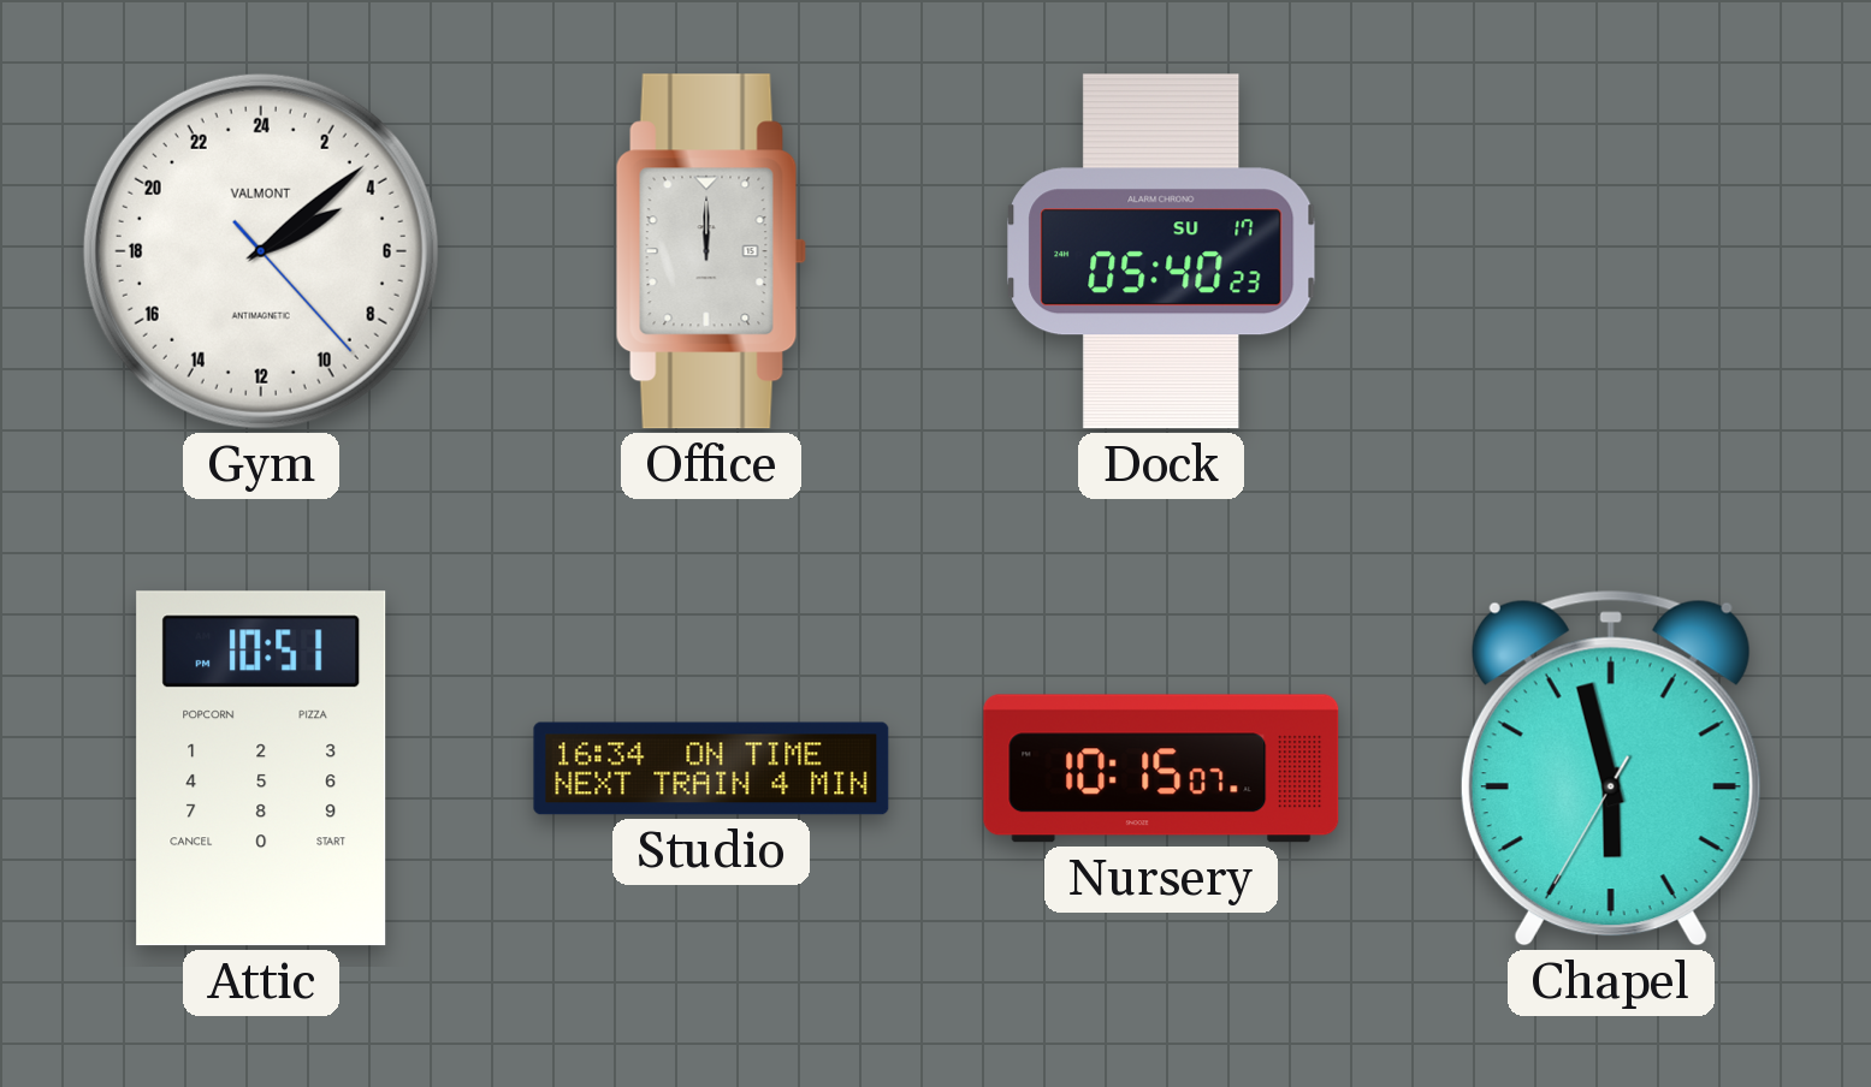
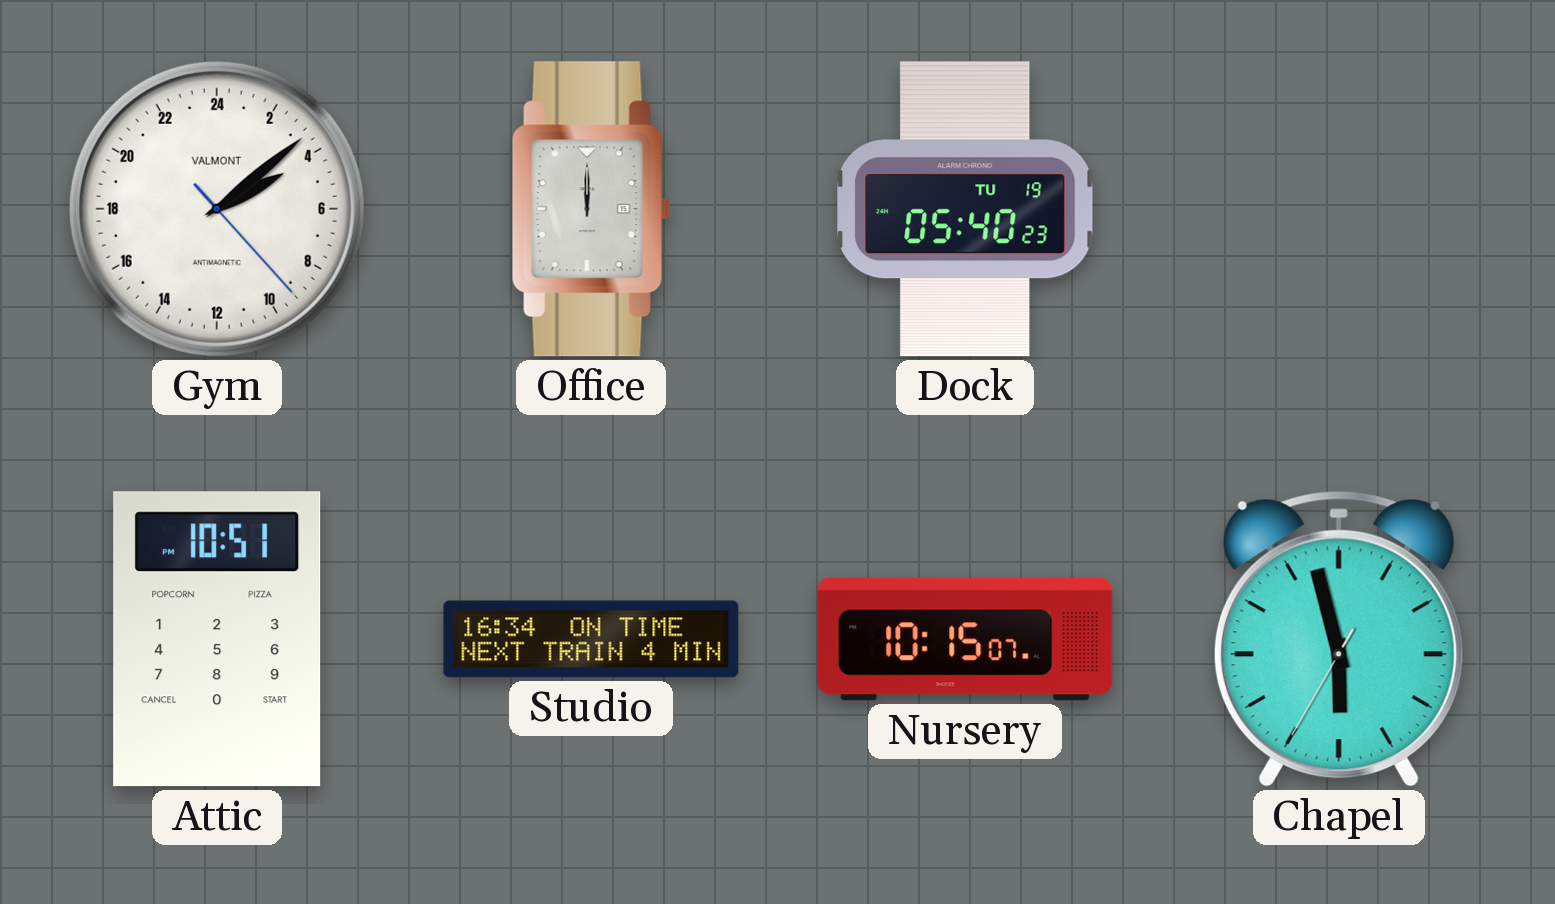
Dock date: SU 17 -> TU 19
